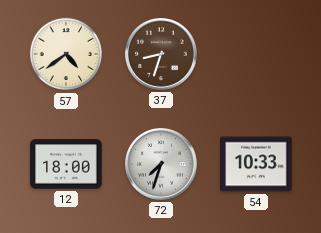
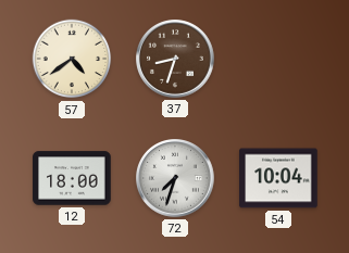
54: 10:33 -> 10:04
